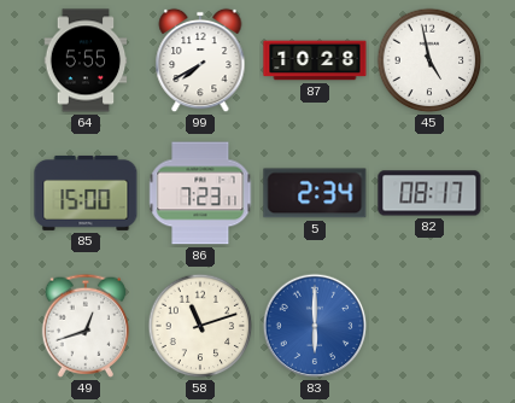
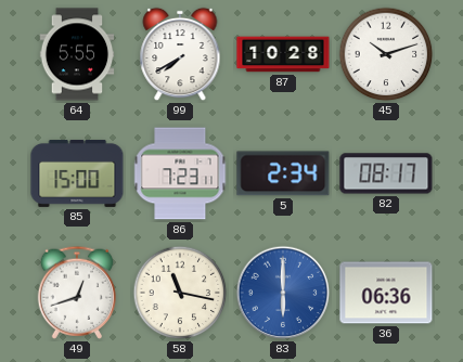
45: 4:58 -> 10:12
58: 11:12 -> 11:17
36: none -> 06:36
